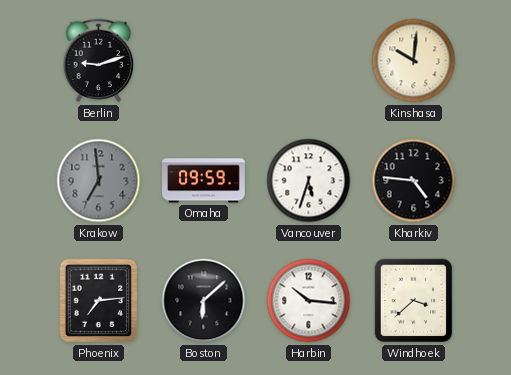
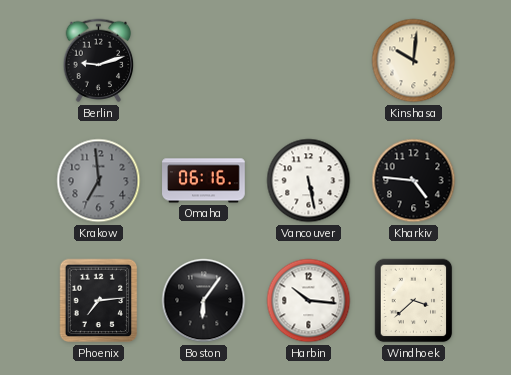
Omaha: 09:59 -> 06:16
Vancouver: 5:33 -> 5:28
Boston: 6:08 -> 6:06
